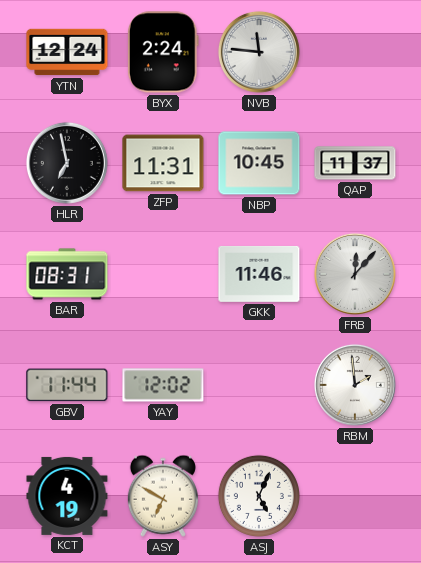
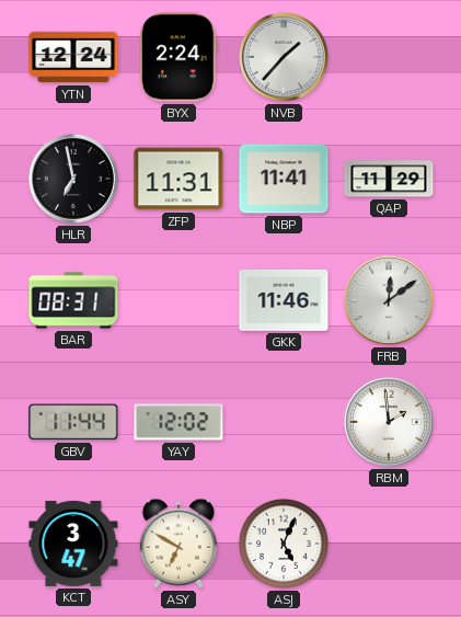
NVB: 11:46 -> 1:37
NBP: 10:45 -> 11:41
QAP: 11:37 -> 11:29
FRB: 12:07 -> 12:09
KCT: 4:19 -> 3:47
